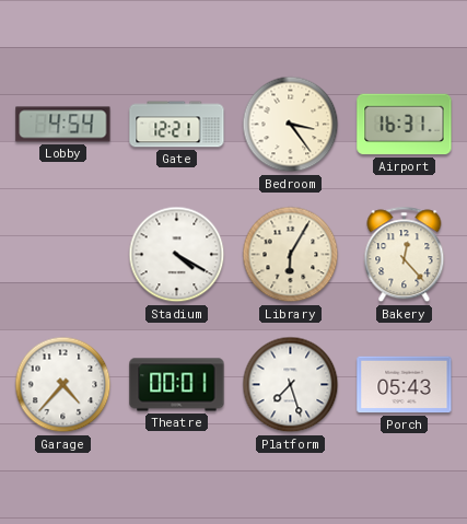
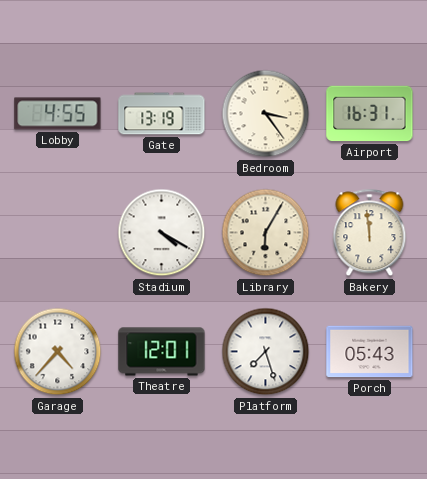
Lobby: 4:54 -> 4:55
Gate: 12:21 -> 13:19
Bakery: 12:23 -> 11:59
Theatre: 00:01 -> 12:01
